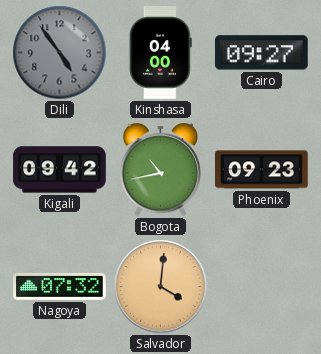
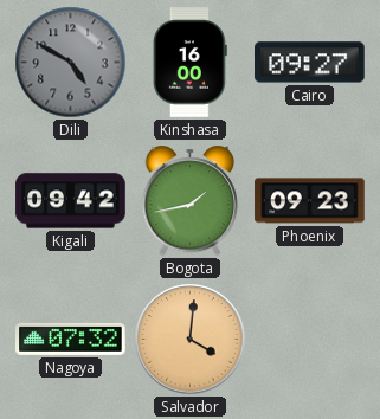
Dili: 4:54 -> 4:50
Kinshasa: 04:00 -> 16:00
Bogota: 10:43 -> 1:43
